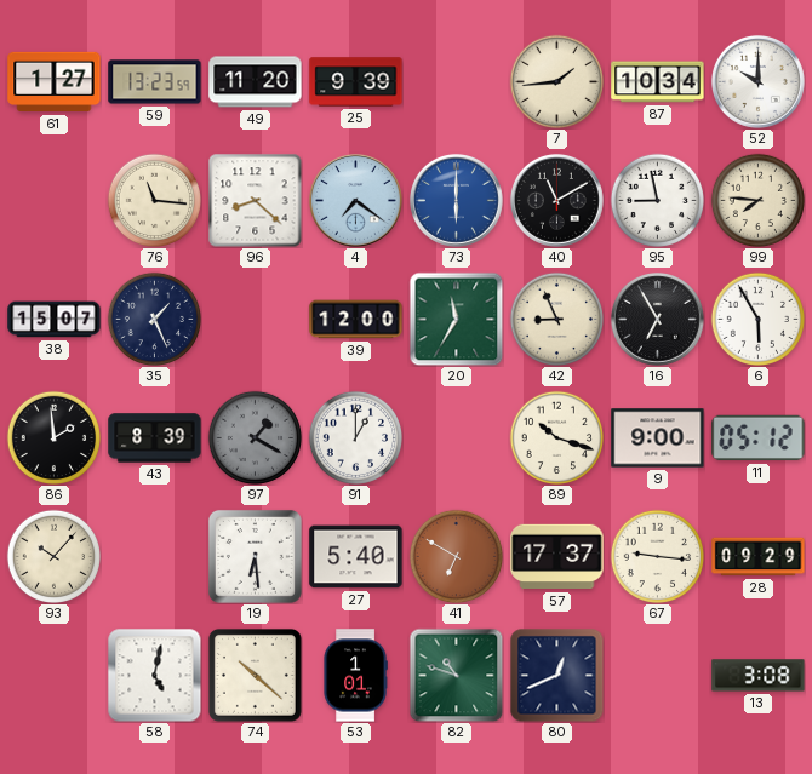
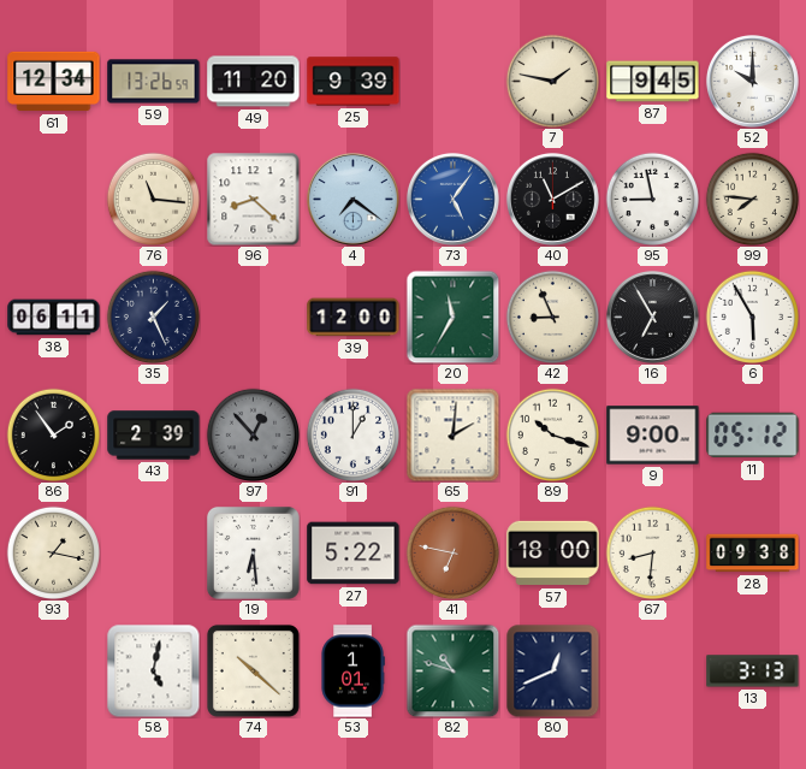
61: 1:27 -> 12:34
59: 13:23 -> 13:26
7: 1:44 -> 1:47
87: 10:34 -> 9:45
73: 6:00 -> 5:06
38: 15:07 -> 06:11
86: 1:59 -> 1:54
43: 8:39 -> 2:39
97: 1:20 -> 12:53
65: none -> 2:01
93: 10:07 -> 1:17
27: 5:40 -> 5:22
41: 6:50 -> 6:47
57: 17:37 -> 18:00
67: 9:16 -> 8:31
28: 09:29 -> 09:38
13: 3:08 -> 3:13
